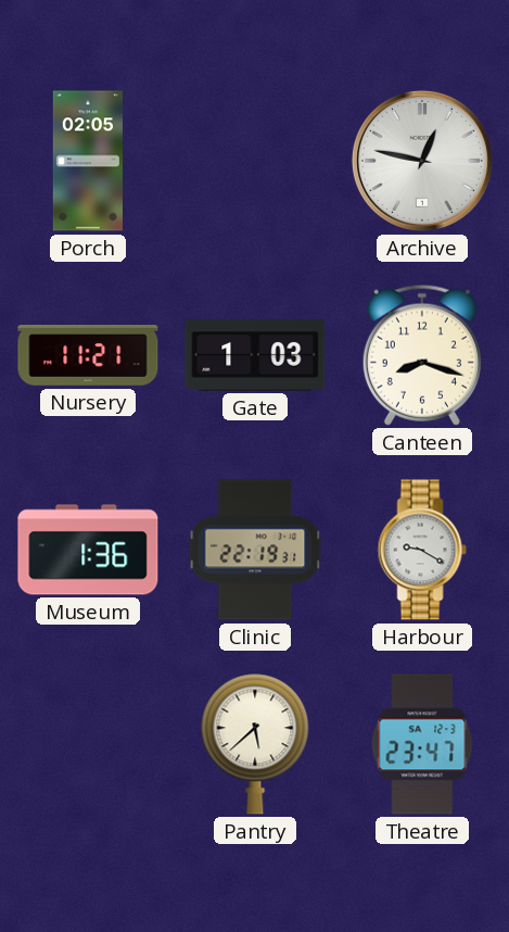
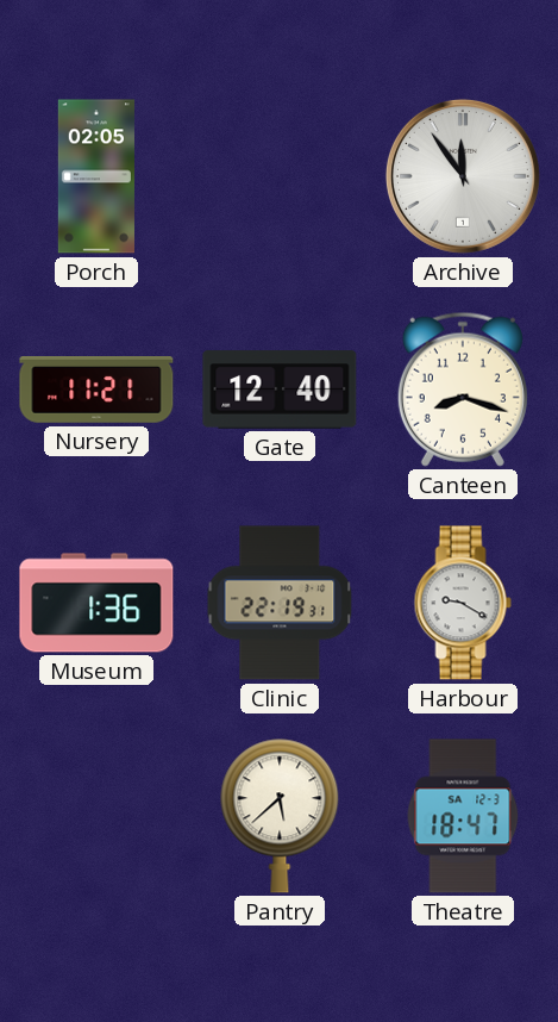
Archive: 12:47 -> 11:54
Gate: 1:03 -> 12:40
Theatre: 23:47 -> 18:47
